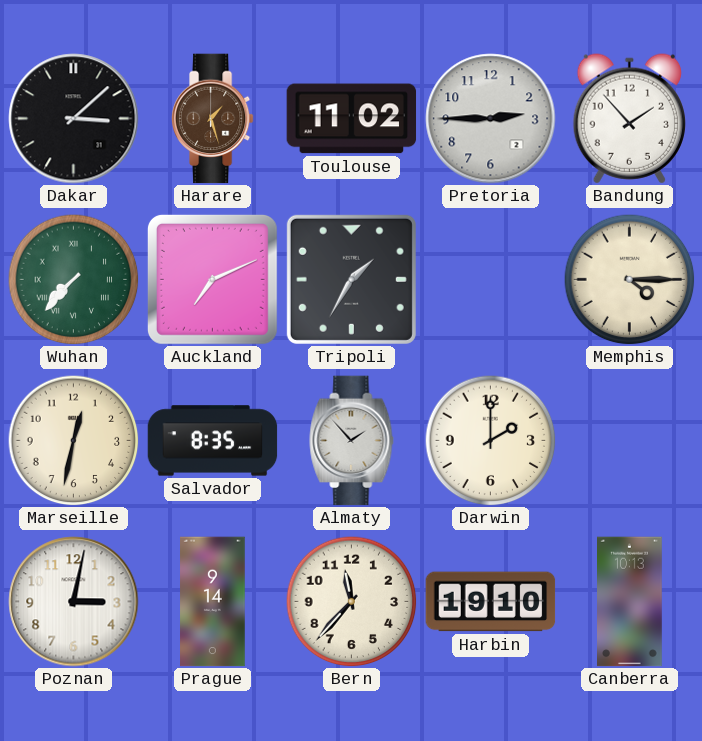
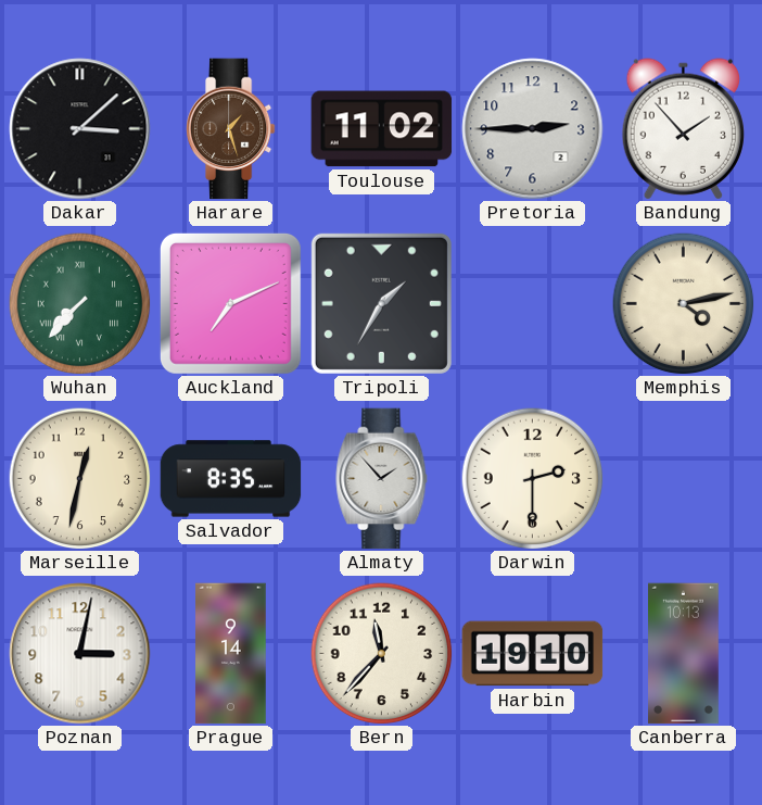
Memphis: 4:15 -> 4:13
Darwin: 2:00 -> 2:30
